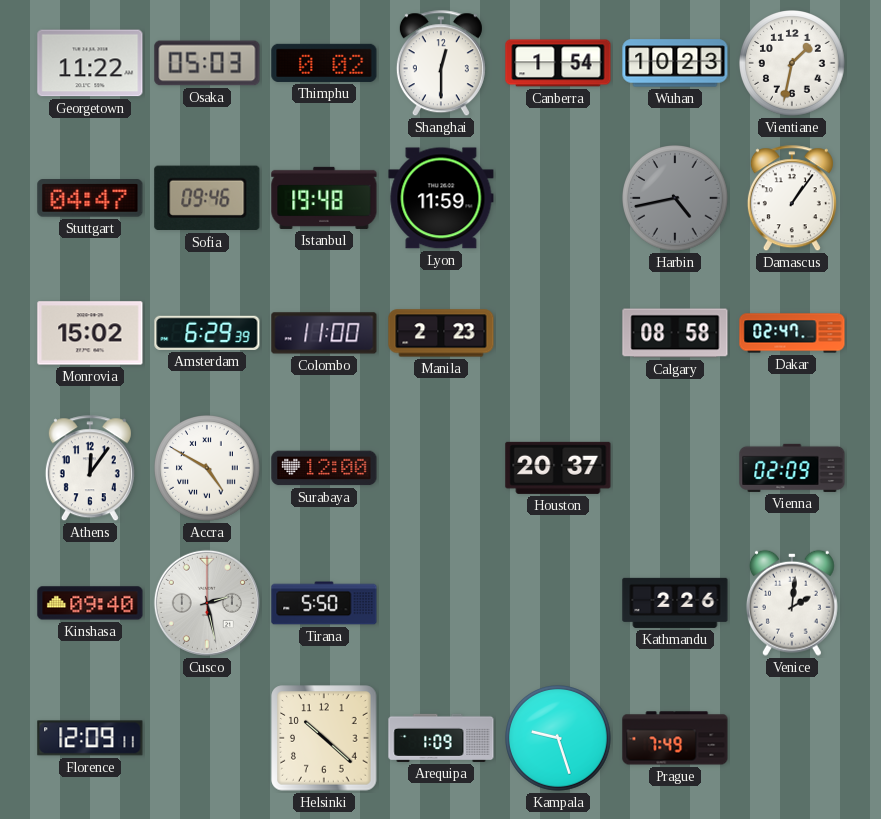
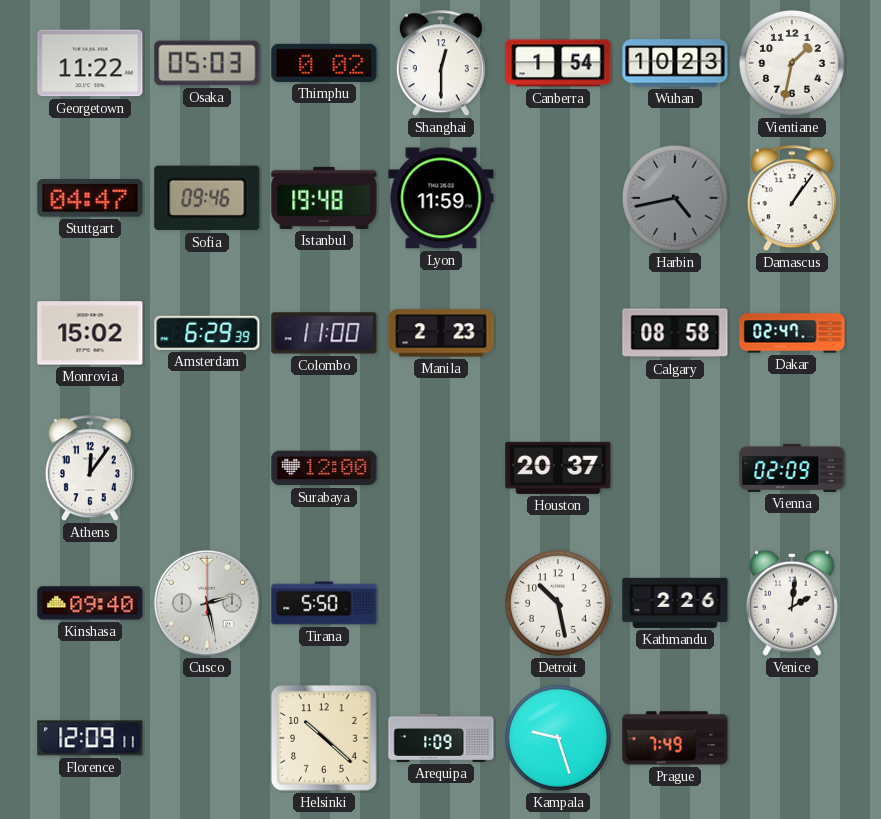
Accra: 4:50 -> none
Detroit: none -> 10:28
